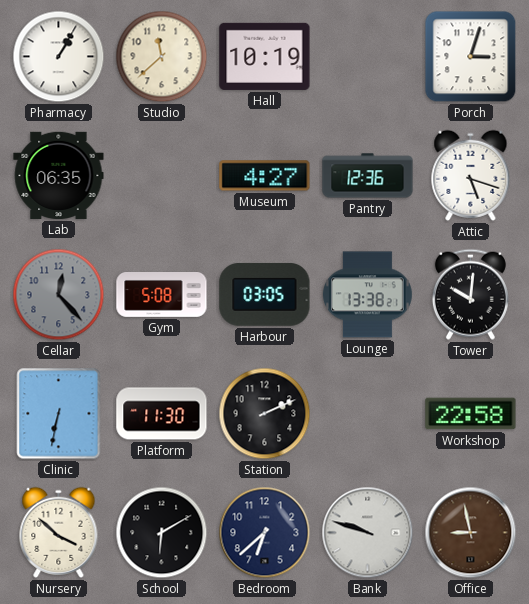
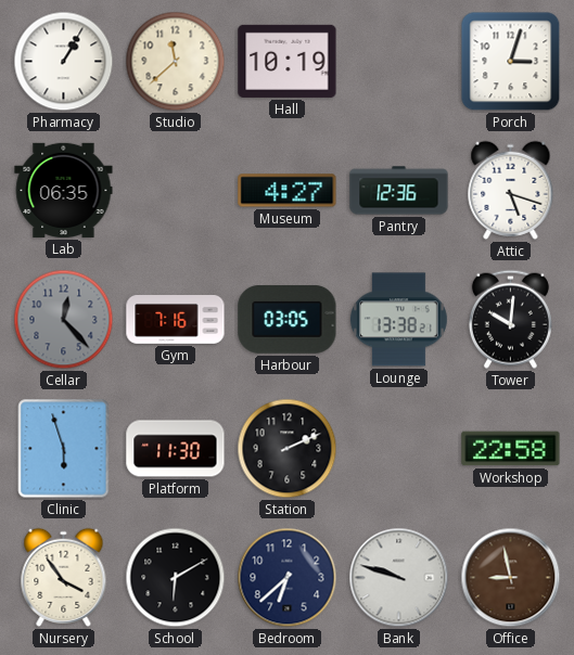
Gym: 5:08 -> 7:16
Clinic: 6:32 -> 5:57
Nursery: 3:52 -> 3:54
